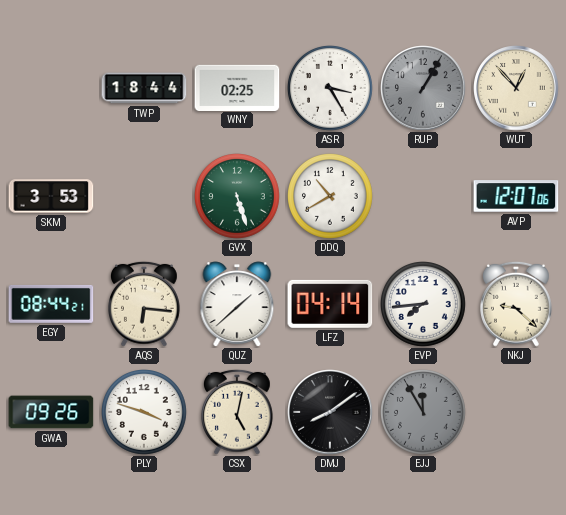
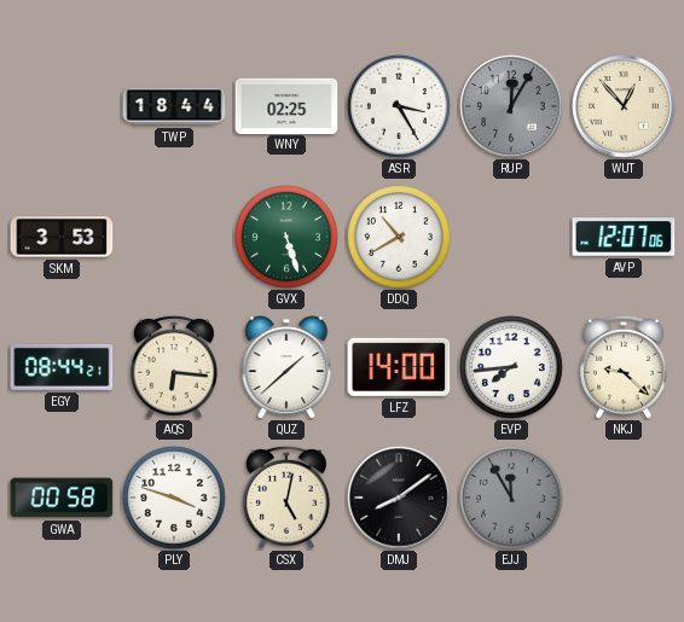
RUP: 1:05 -> 12:05
LFZ: 04:14 -> 14:00
GWA: 09:26 -> 00:58
